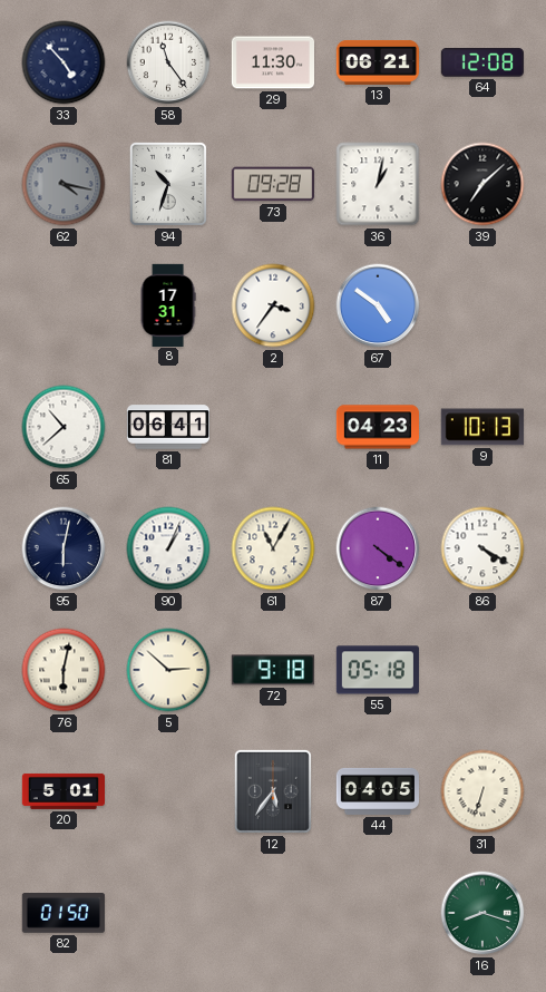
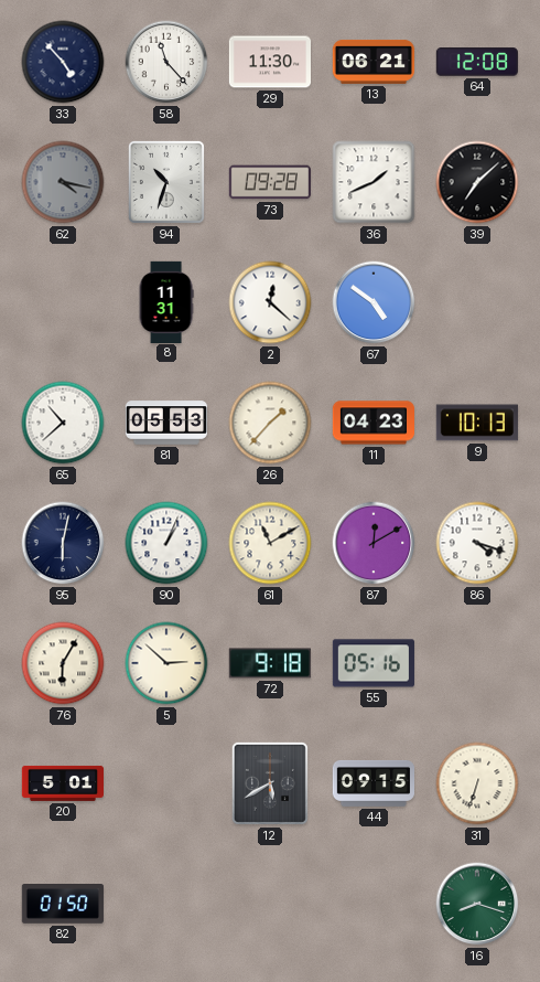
58: 11:24 -> 11:23
36: 1:02 -> 1:41
8: 17:31 -> 11:31
2: 3:36 -> 12:22
81: 06:41 -> 05:53
26: none -> 1:37
61: 11:05 -> 11:10
87: 4:21 -> 12:10
86: 4:20 -> 4:18
76: 6:02 -> 6:05
55: 05:18 -> 05:16
12: 5:36 -> 5:40
44: 04:05 -> 09:15
